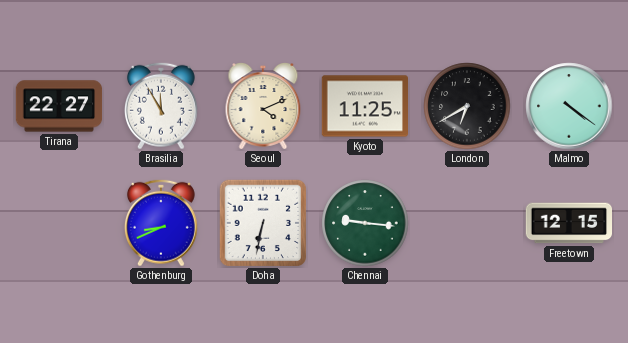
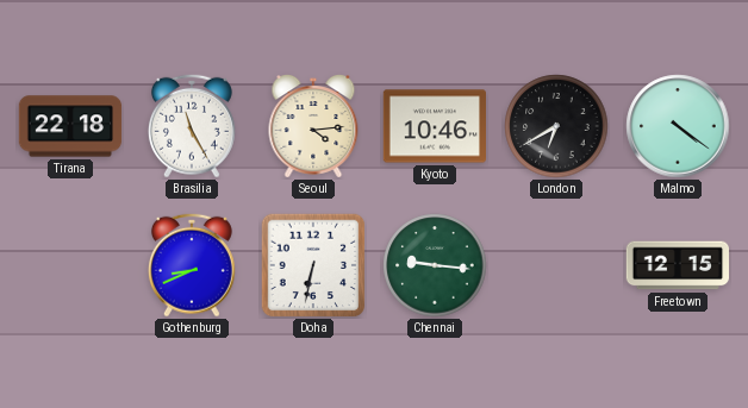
Tirana: 22:27 -> 22:18
Brasilia: 11:55 -> 11:25
Seoul: 4:11 -> 4:14
Kyoto: 11:25 -> 10:46
